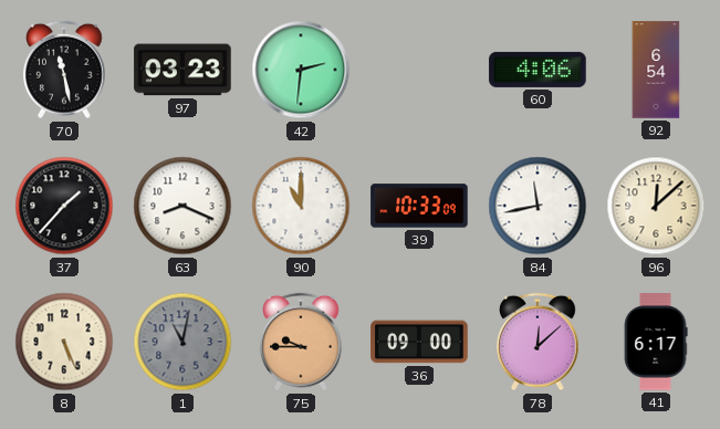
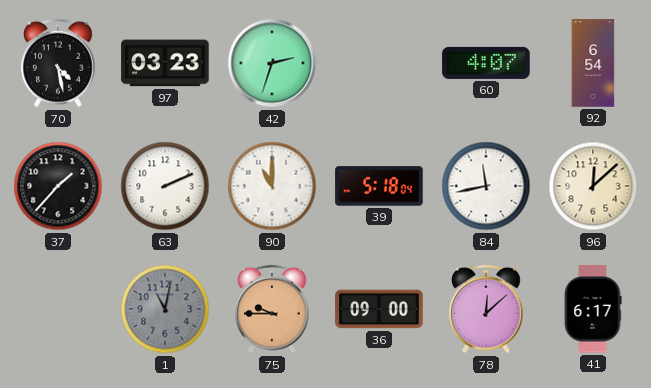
70: 11:28 -> 4:28
42: 2:31 -> 2:33
60: 4:06 -> 4:07
63: 8:19 -> 2:11
39: 10:33 -> 5:18
8: 5:26 -> none
